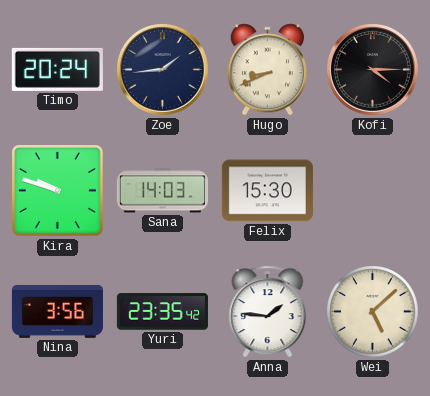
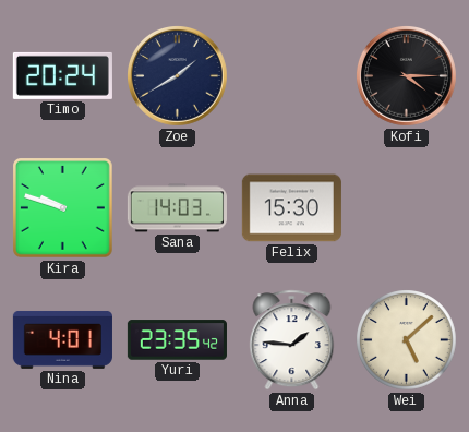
Zoe: 1:44 -> 1:40
Hugo: 8:41 -> none
Nina: 3:56 -> 4:01
